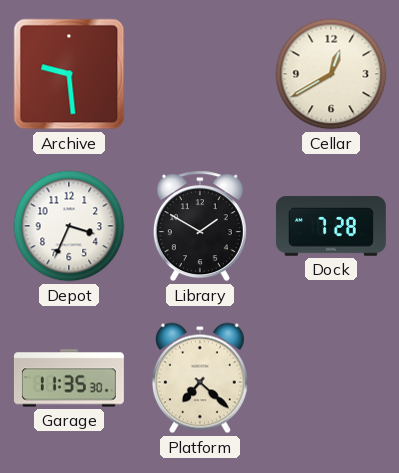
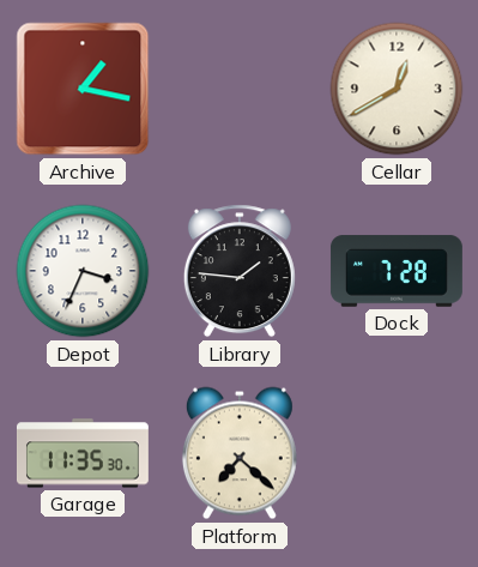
Archive: 9:29 -> 1:17
Library: 1:50 -> 1:46
